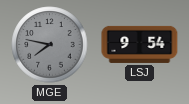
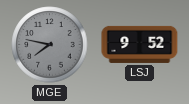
LSJ: 9:54 -> 9:52
